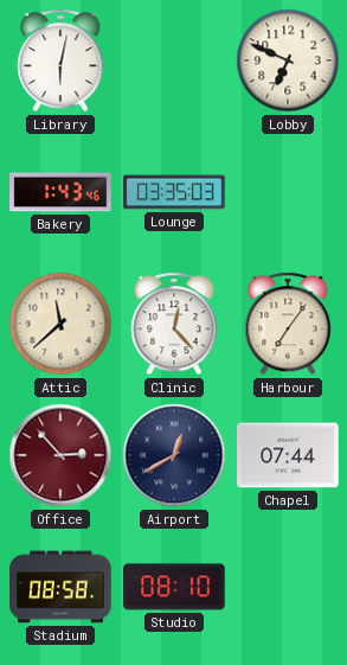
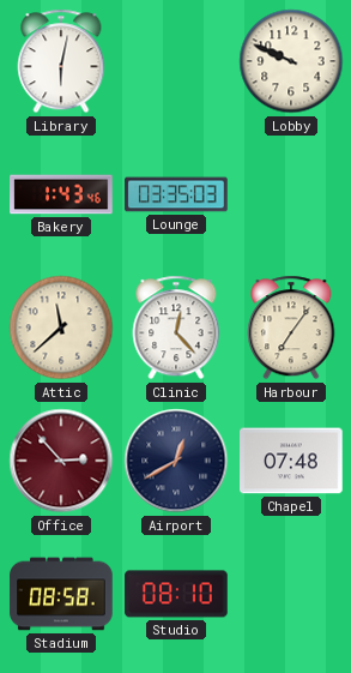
Lobby: 6:49 -> 9:49
Chapel: 07:44 -> 07:48
